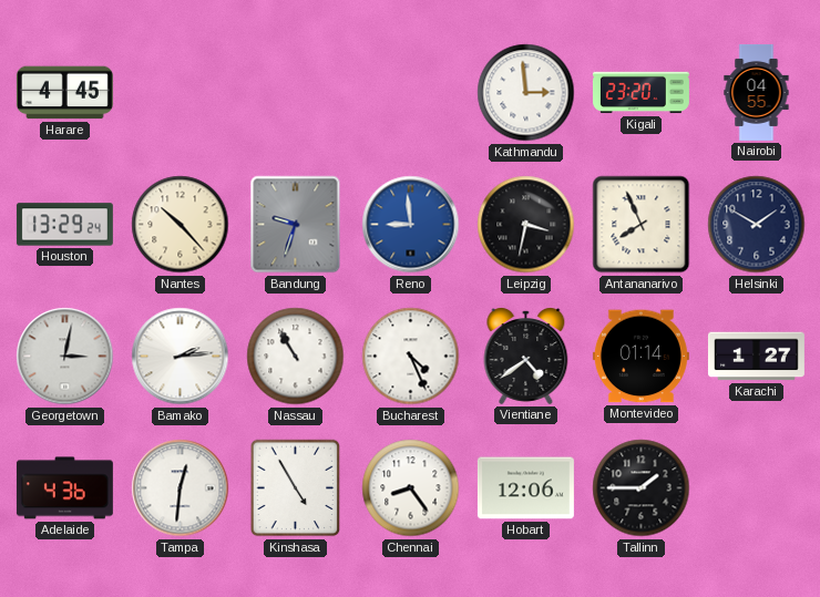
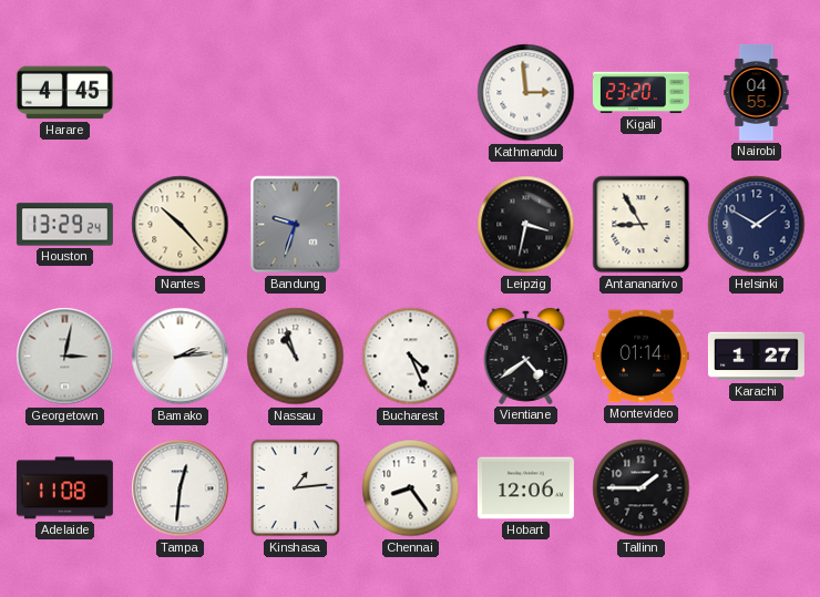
Reno: 8:59 -> none
Antananarivo: 7:56 -> 8:55
Nassau: 10:55 -> 10:57
Adelaide: 4:36 -> 11:08
Kinshasa: 4:55 -> 1:14
